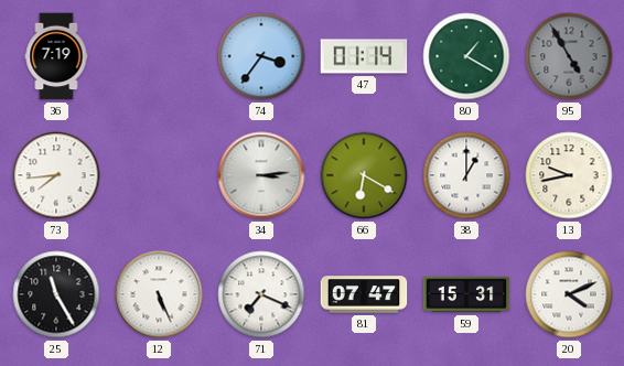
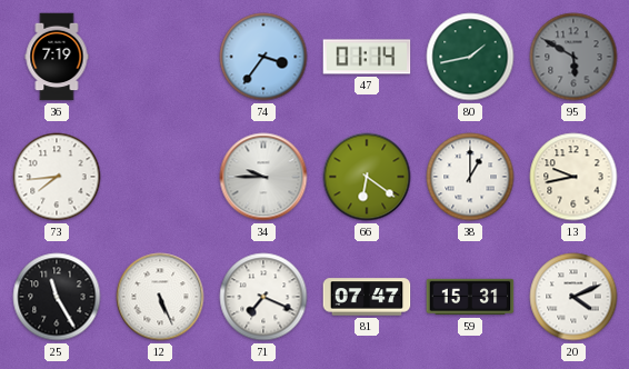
80: 1:20 -> 1:43
95: 4:55 -> 5:50
34: 3:14 -> 9:45
66: 6:20 -> 6:21
